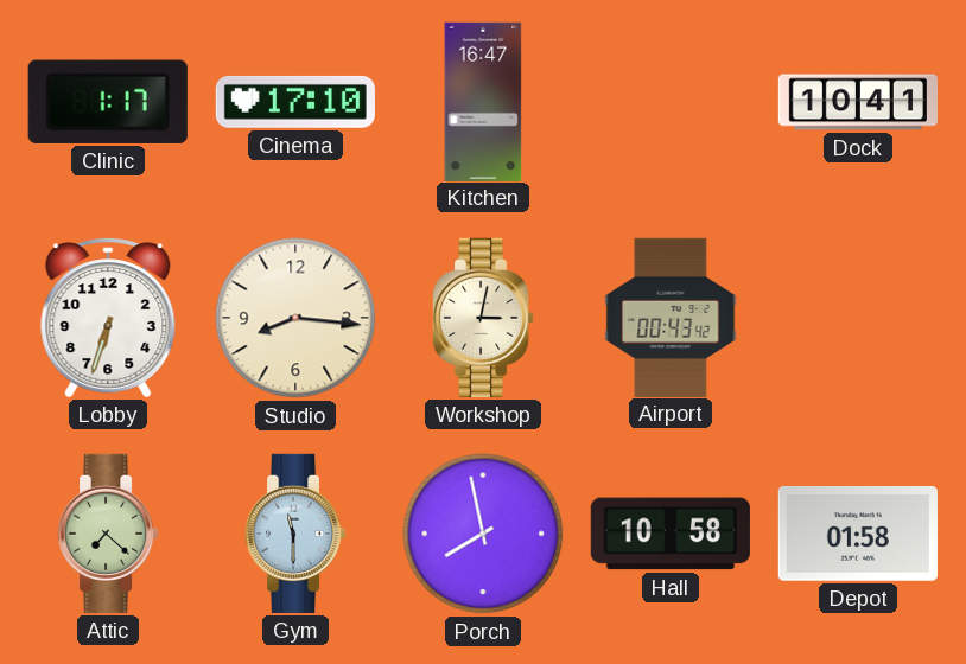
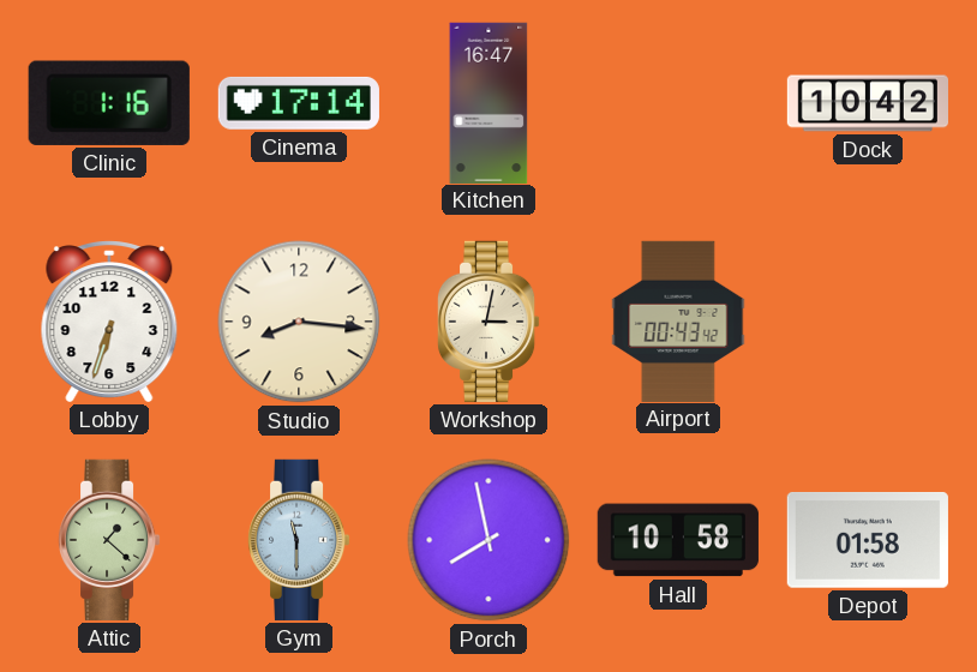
Clinic: 1:17 -> 1:16
Cinema: 17:10 -> 17:14
Dock: 10:41 -> 10:42
Attic: 7:22 -> 1:22
